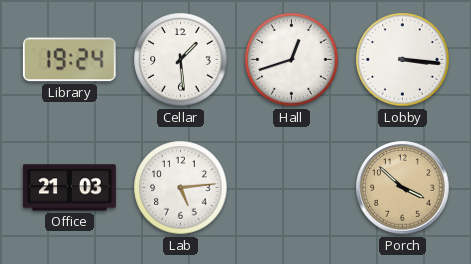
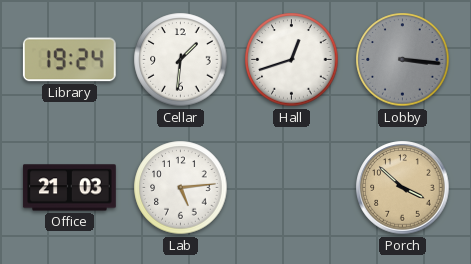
Cellar: 1:29 -> 1:31
Lobby dial: white -> grey
